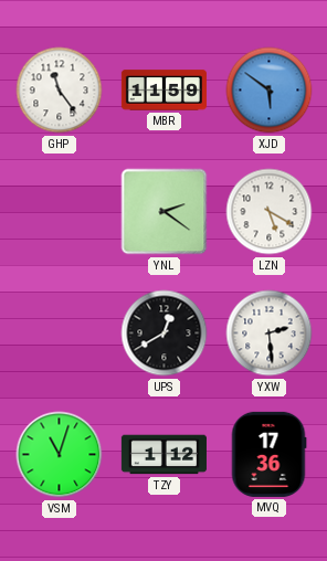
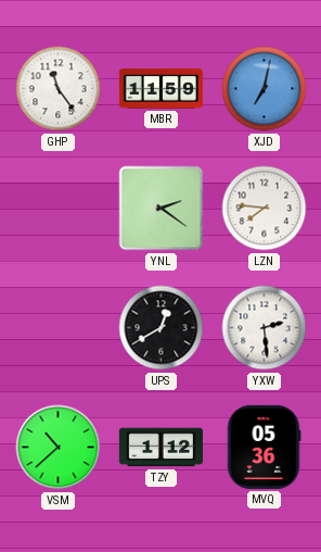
XJD: 5:51 -> 7:02
LZN: 5:20 -> 7:46
VSM: 11:03 -> 10:38
MVQ: 17:36 -> 05:36
